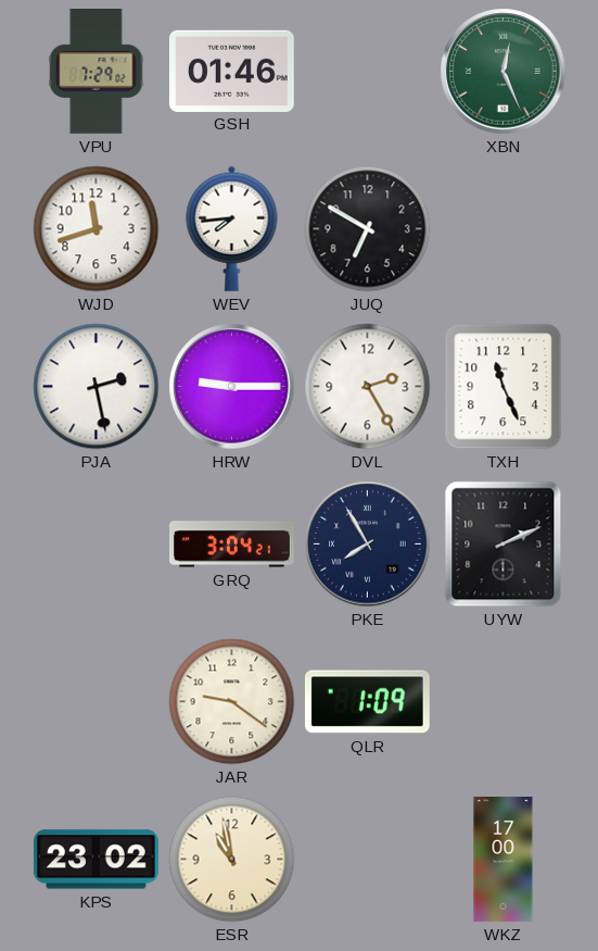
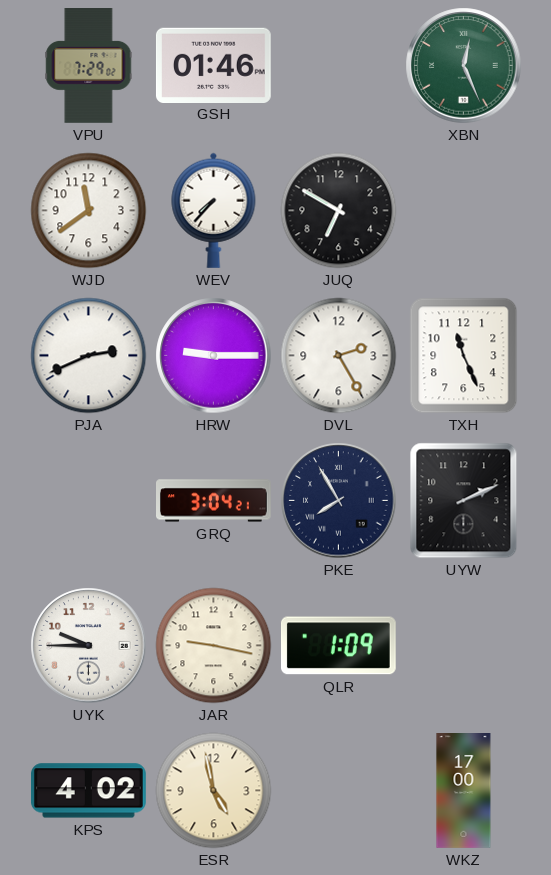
WJD: 11:42 -> 11:39
WEV: 7:44 -> 7:37
PJA: 2:28 -> 2:41
UYK: none -> 9:45
JAR: 9:21 -> 9:17
KPS: 23:02 -> 4:02
ESR: 10:58 -> 4:58
